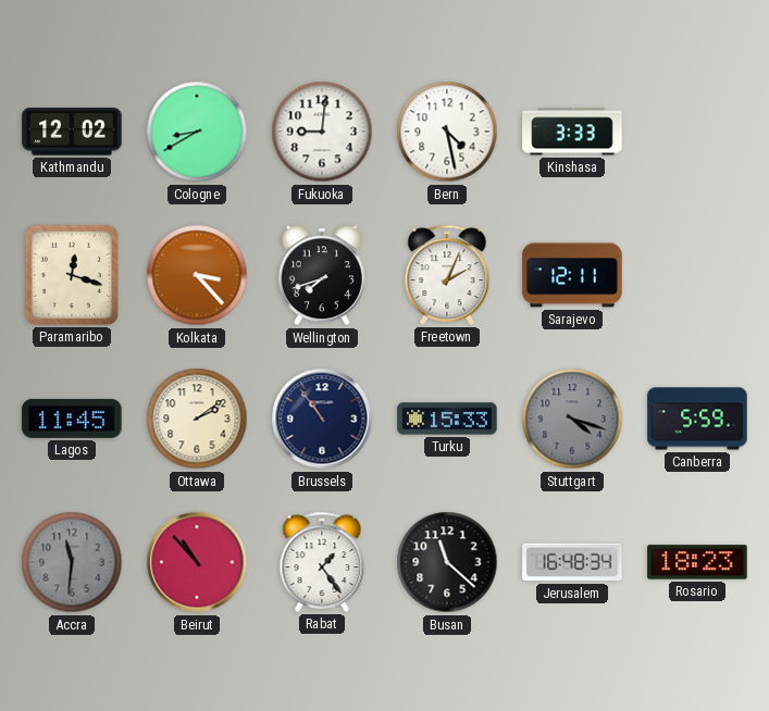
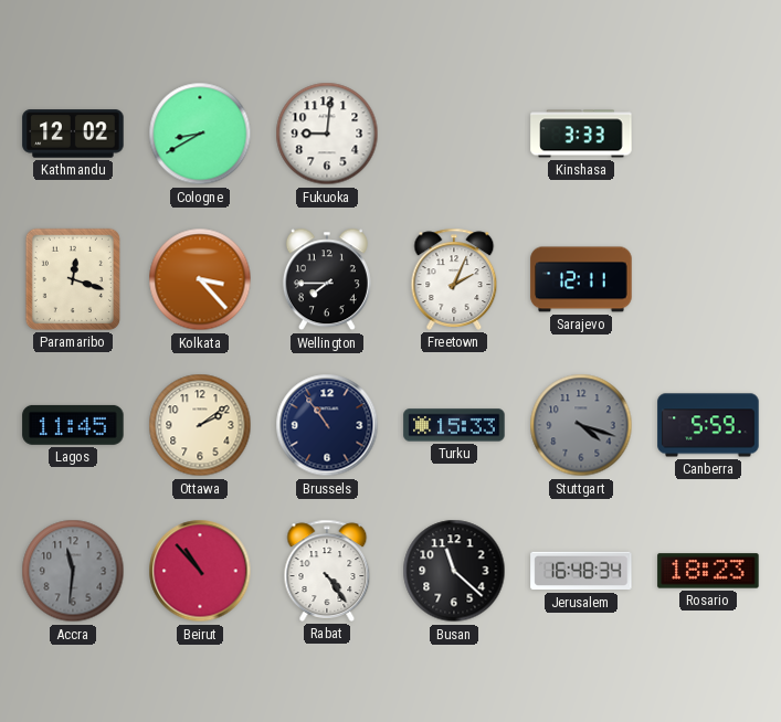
Bern: 4:28 -> none
Wellington: 7:42 -> 7:45
Rabat: 1:24 -> 4:24
